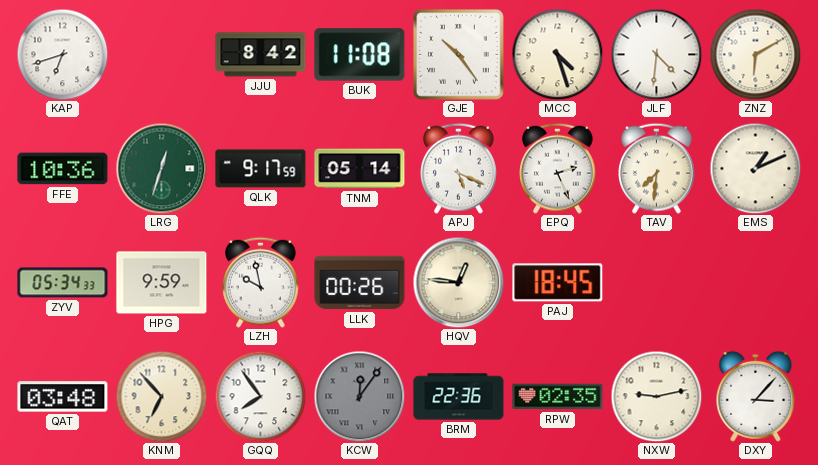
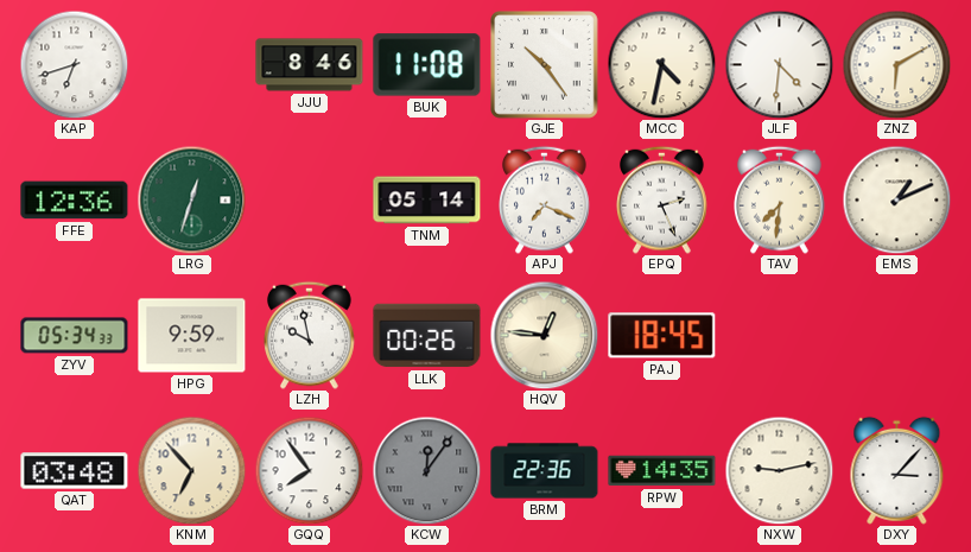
JJU: 8:42 -> 8:46
MCC: 4:27 -> 4:32
FFE: 10:36 -> 12:36
QLK: 9:17 -> none
APJ: 5:19 -> 7:19
RPW: 02:35 -> 14:35
